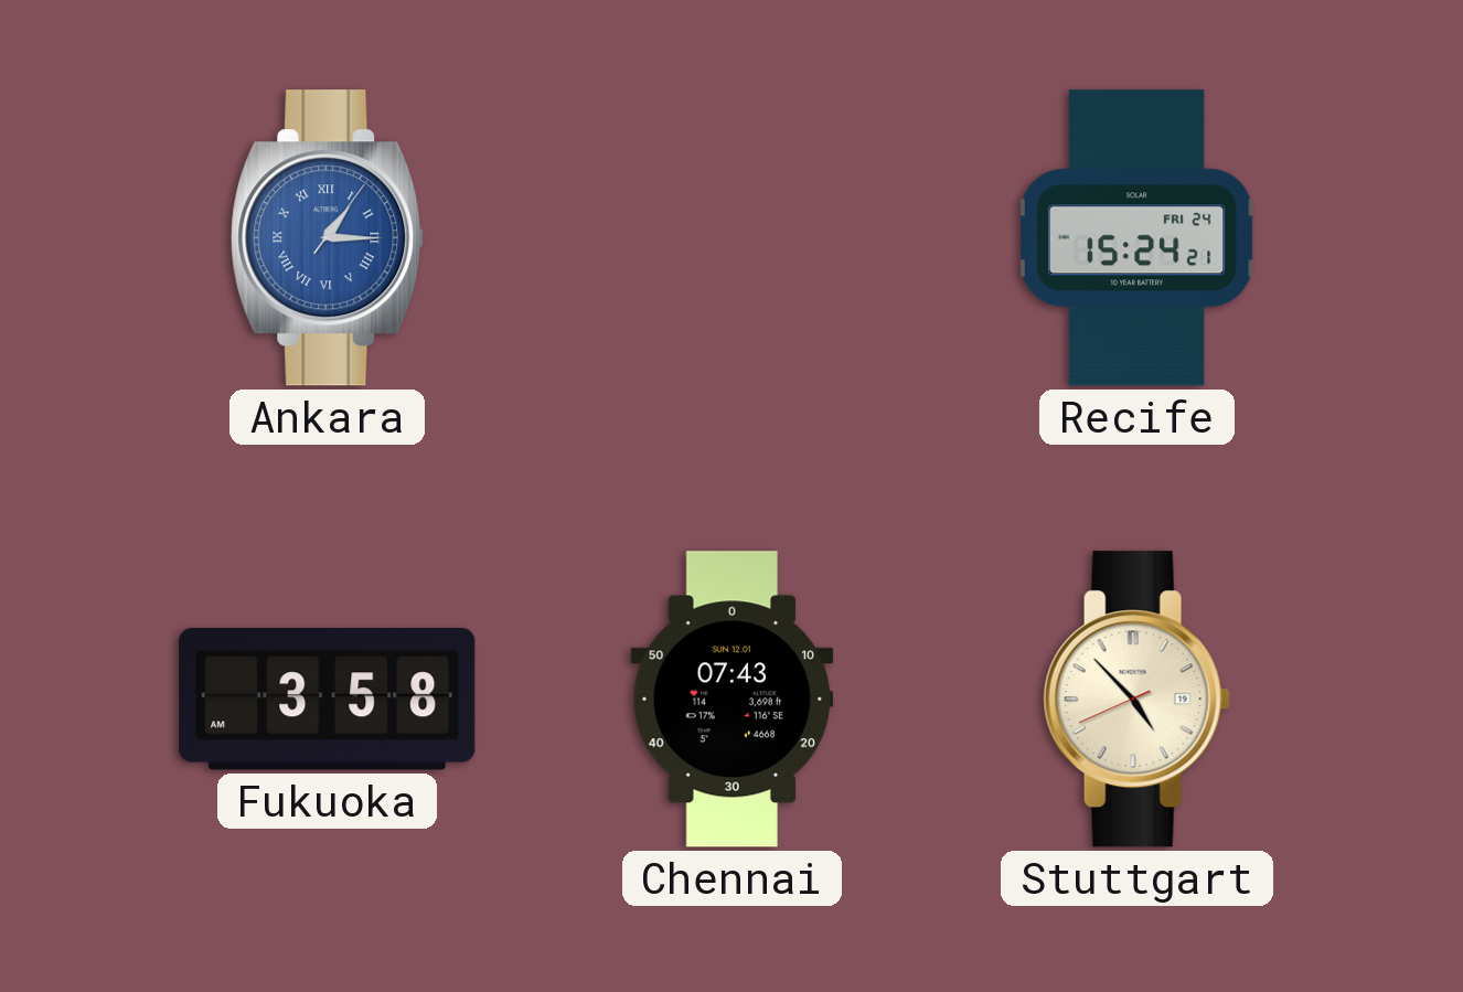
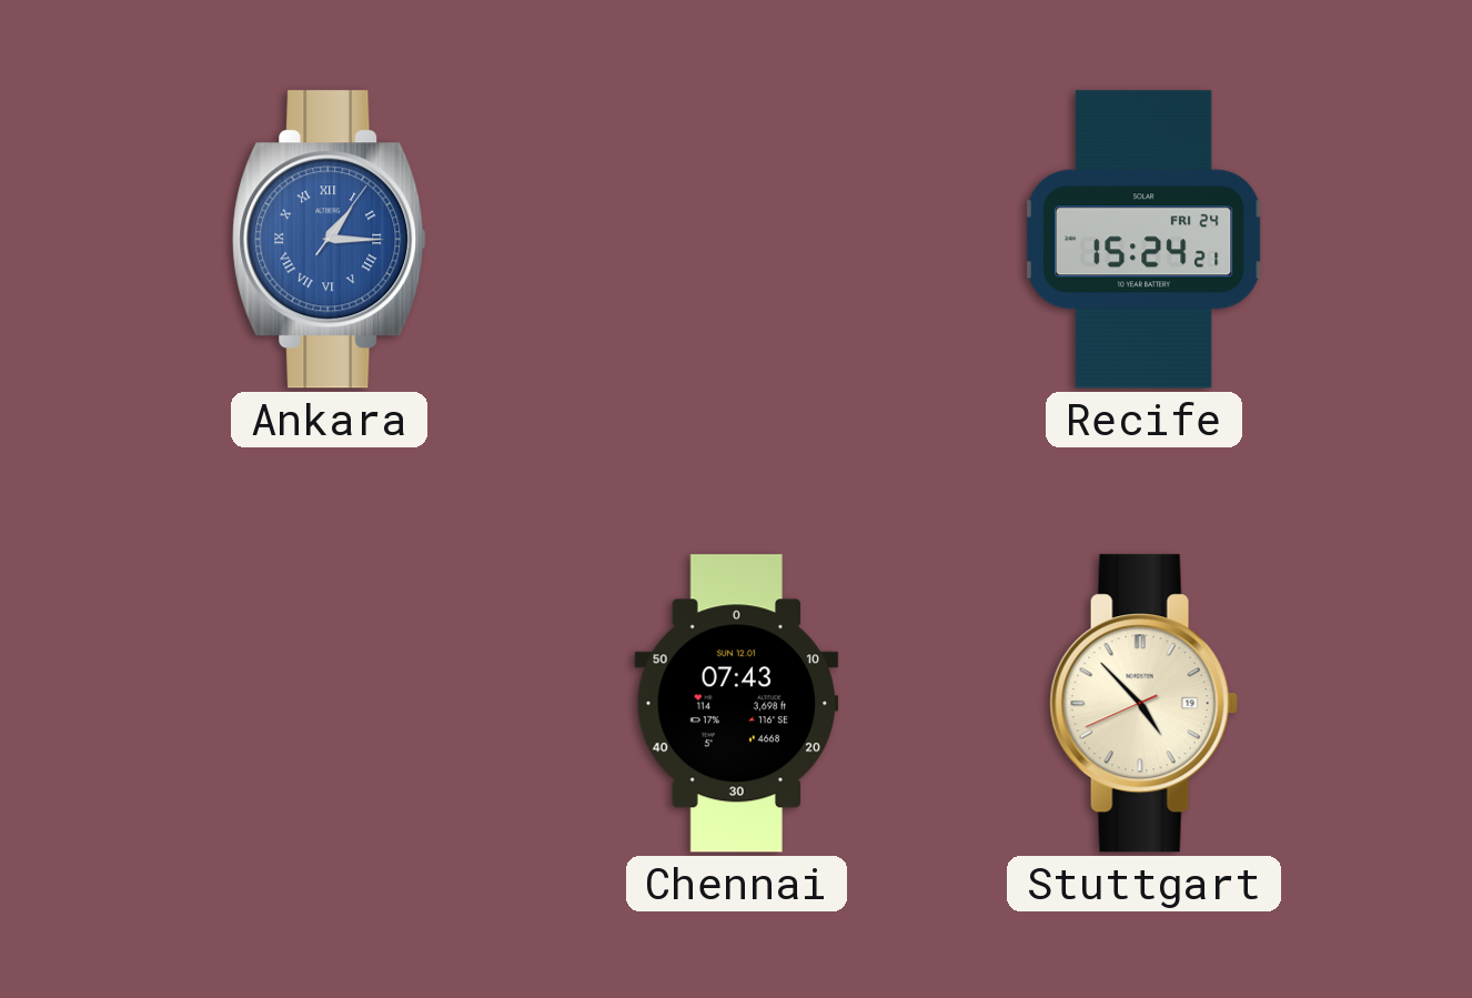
Fukuoka: 3:58 -> none
